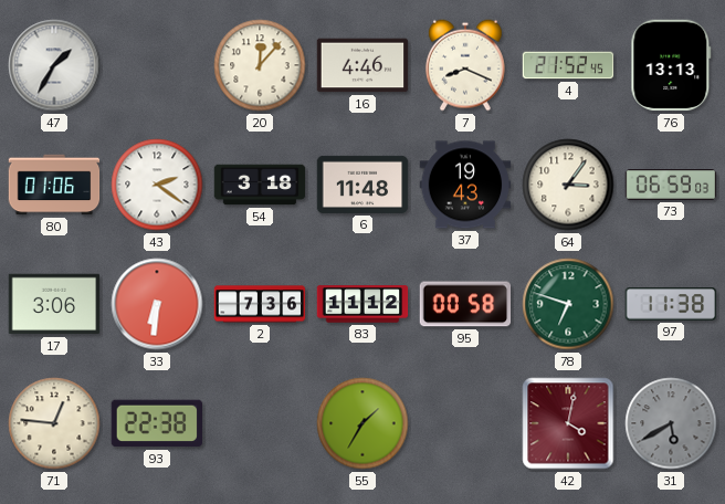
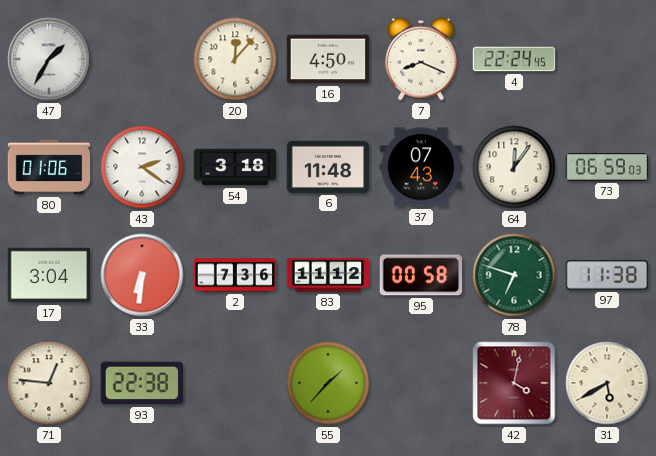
16: 4:46 -> 4:50
4: 21:52 -> 22:24
76: 13:13 -> none
37: 19:43 -> 07:43
64: 3:06 -> 12:06
17: 3:06 -> 3:04
55: 1:35 -> 1:37
31 dial: grey -> cream
